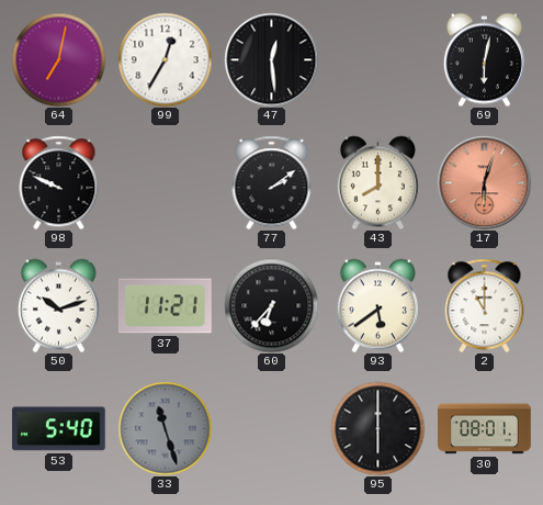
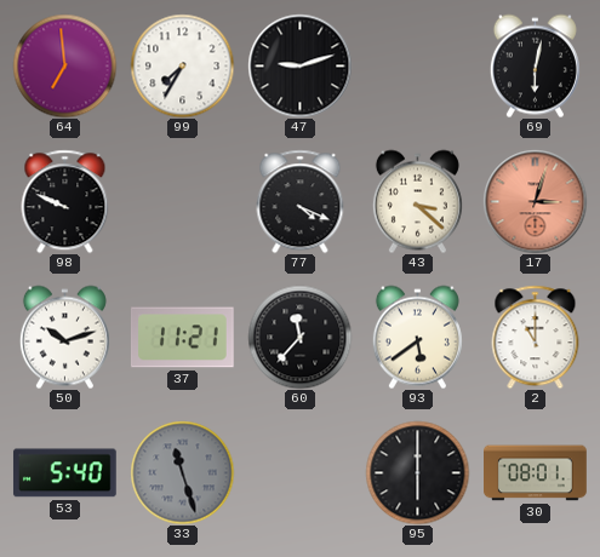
64: 7:02 -> 6:59
99: 12:35 -> 7:35
47: 12:29 -> 9:12
77: 2:09 -> 4:19
43: 8:00 -> 3:22
17: 6:03 -> 3:03
60: 6:37 -> 11:37
